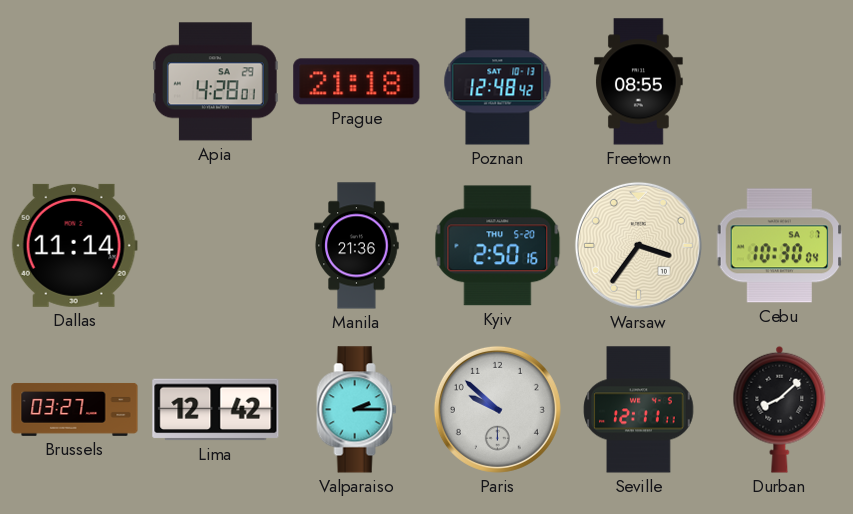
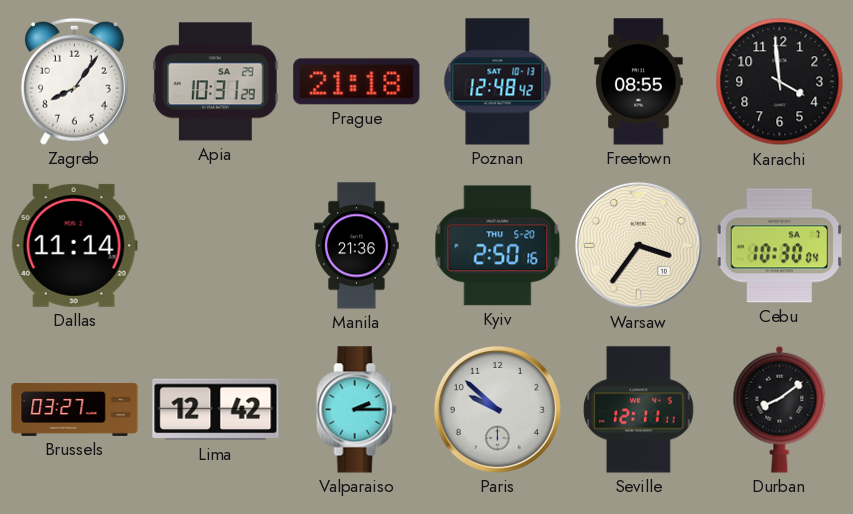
Zagreb: none -> 8:06
Apia: 4:28 -> 10:31
Karachi: none -> 3:59
Durban: 8:08 -> 8:09
